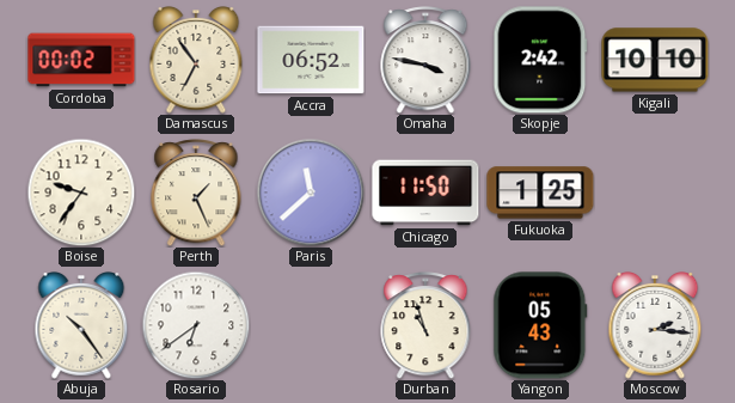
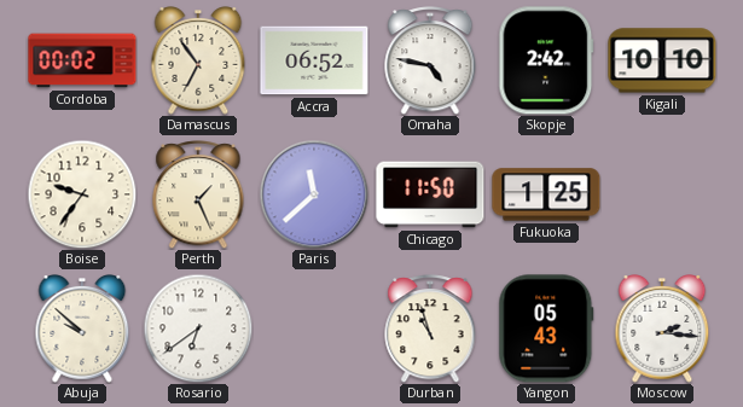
Omaha: 3:47 -> 4:47
Abuja: 10:24 -> 9:52
